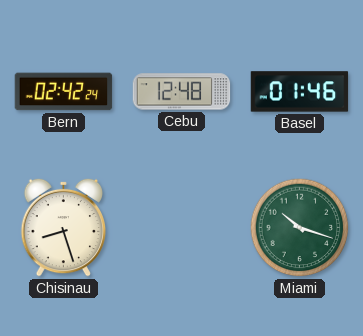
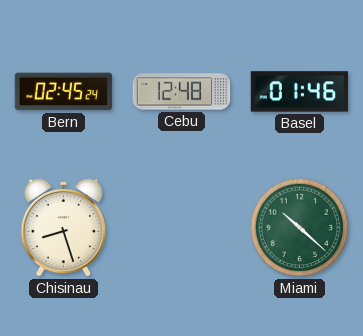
Bern: 02:42 -> 02:45
Miami: 10:18 -> 10:22
